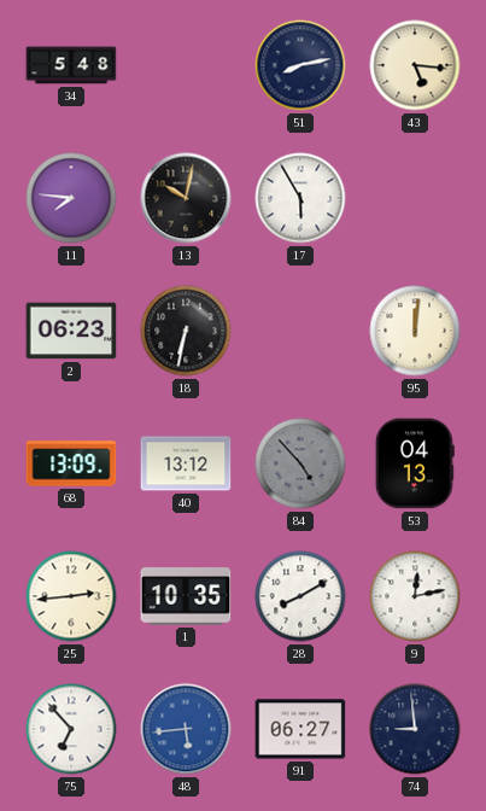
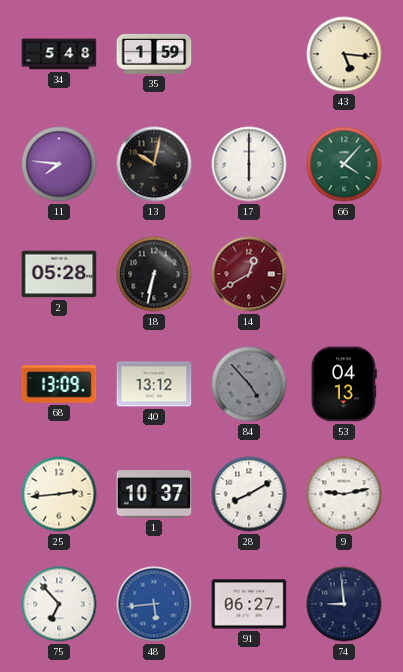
35: none -> 1:59
51: 8:13 -> none
17: 5:55 -> 6:00
66: none -> 4:07
2: 06:23 -> 05:28
14: none -> 12:40
95: 12:01 -> none
1: 10:35 -> 10:37
9: 12:13 -> 9:13
